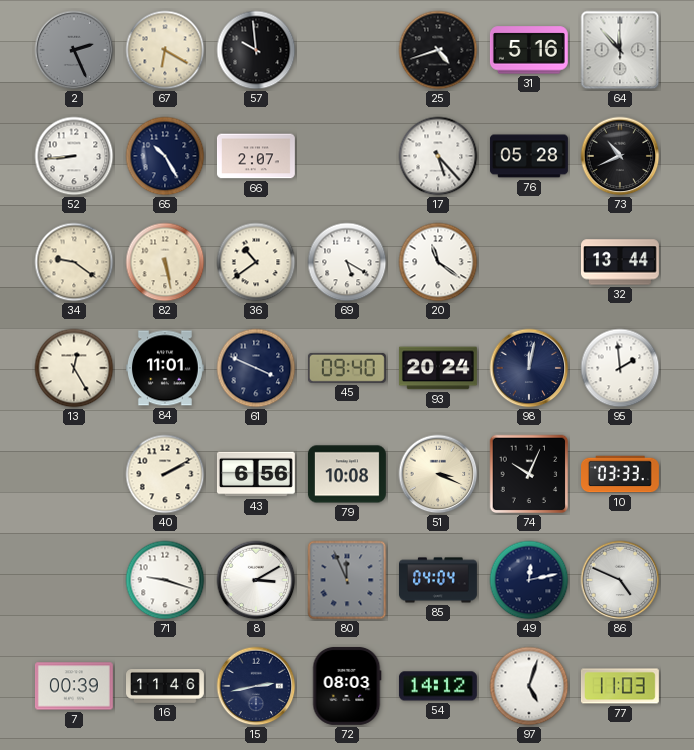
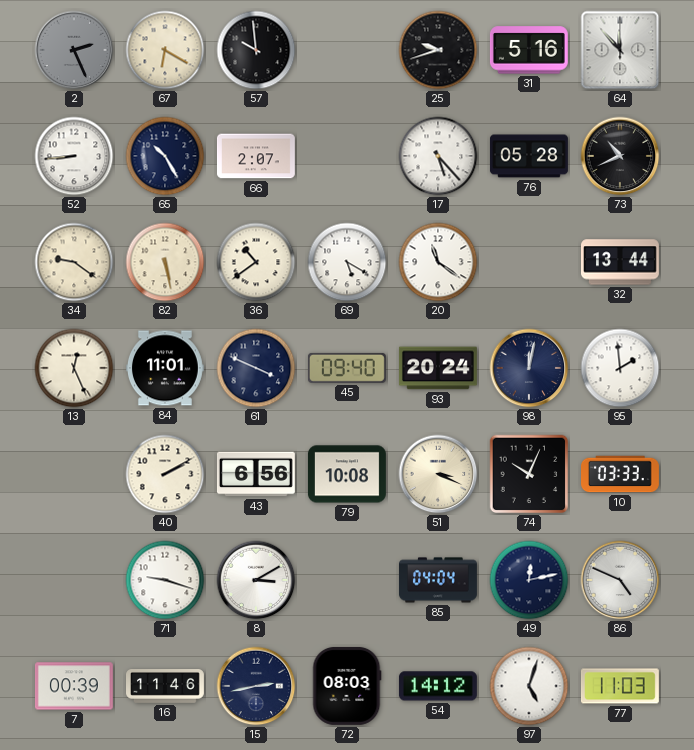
25: 4:42 -> 9:42
13: 12:25 -> 12:26
80: 11:56 -> none
